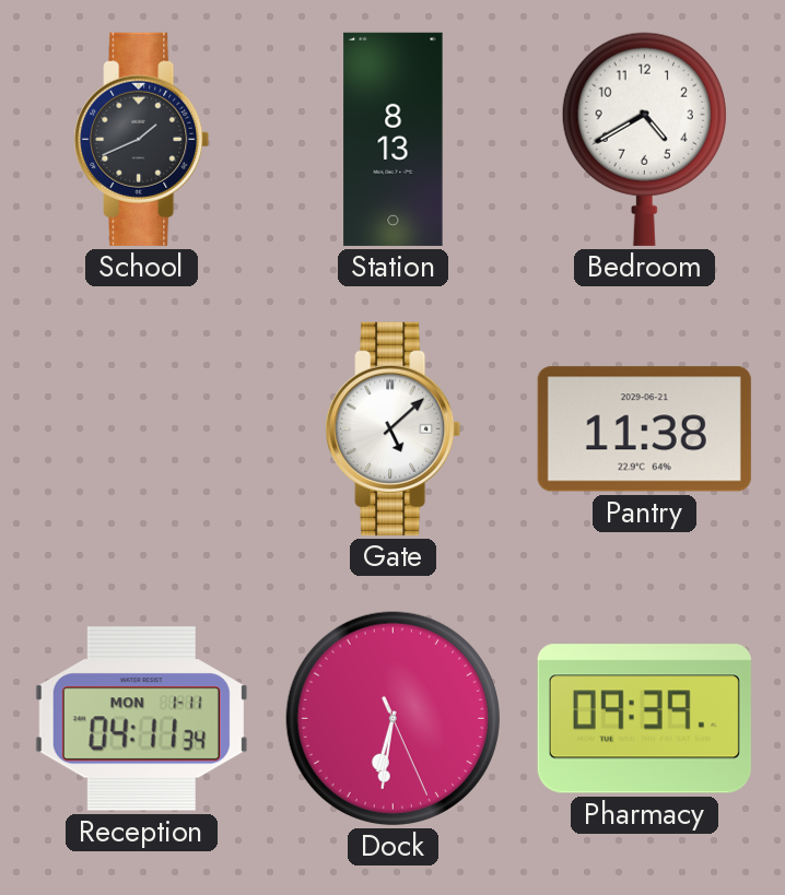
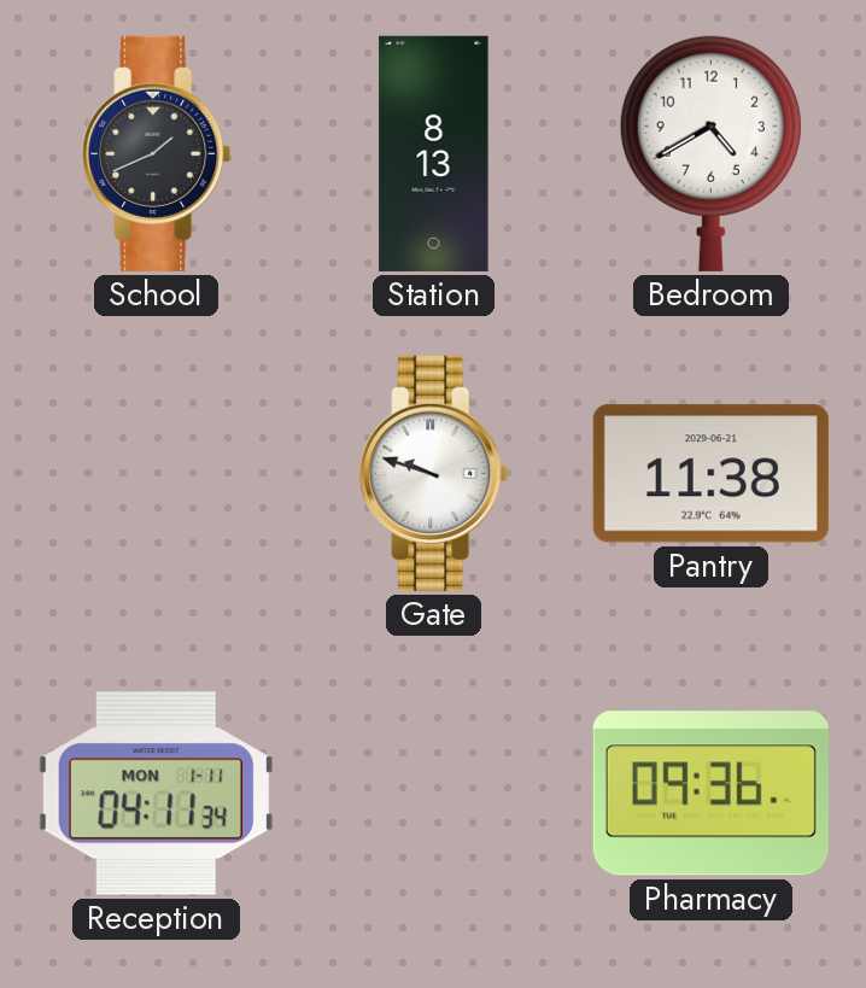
Gate: 5:08 -> 9:48
Dock: 6:31 -> none
Pharmacy: 09:39 -> 09:36
